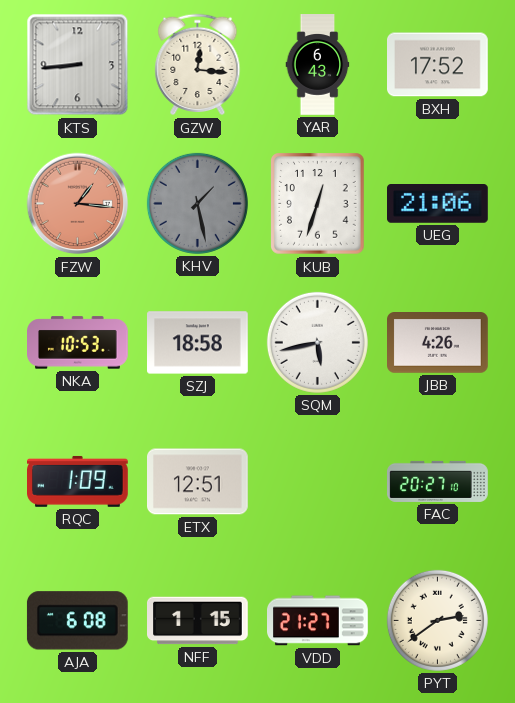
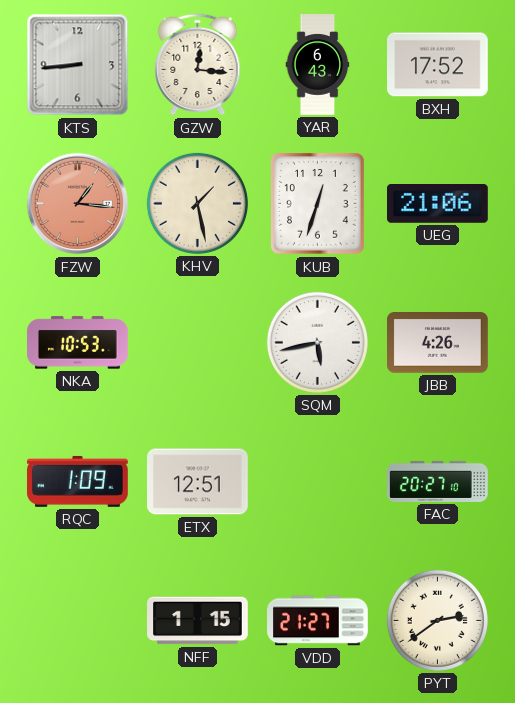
KHV dial: grey -> cream
SZJ: 18:58 -> none
AJA: 6:08 -> none
